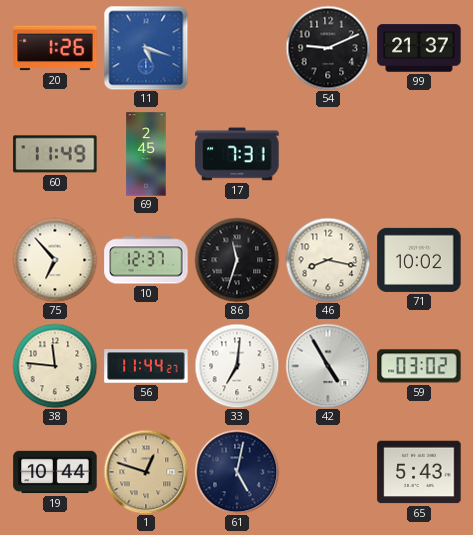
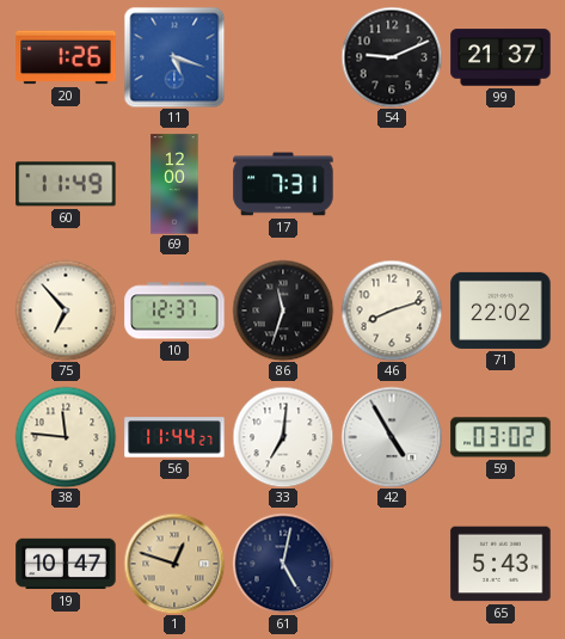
69: 2:45 -> 12:00
46: 8:17 -> 8:12
71: 10:02 -> 22:02
19: 10:44 -> 10:47
